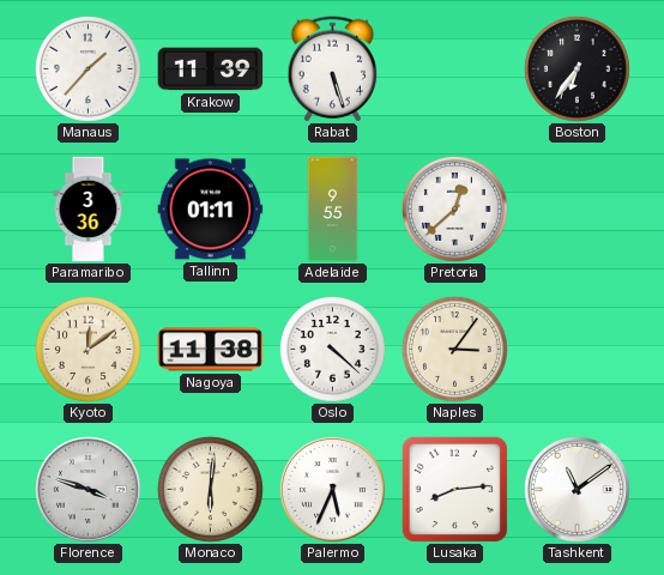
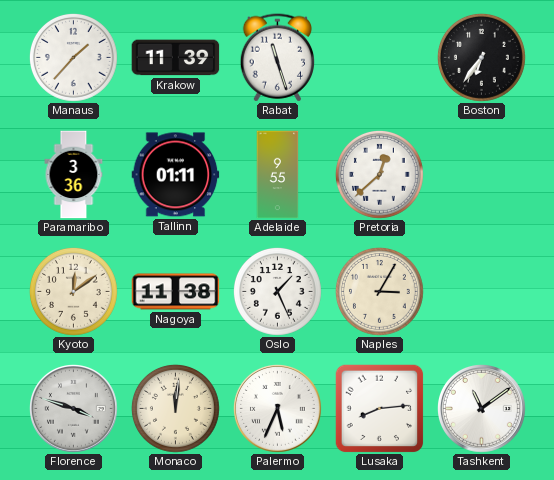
Rabat: 5:27 -> 11:27
Oslo: 4:22 -> 1:26
Naples: 3:06 -> 3:05
Monaco: 6:01 -> 12:01
